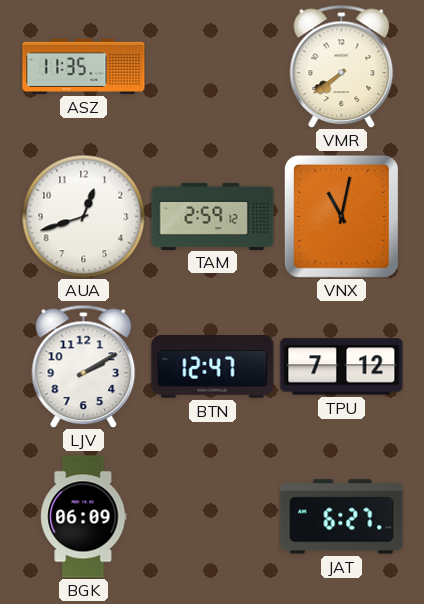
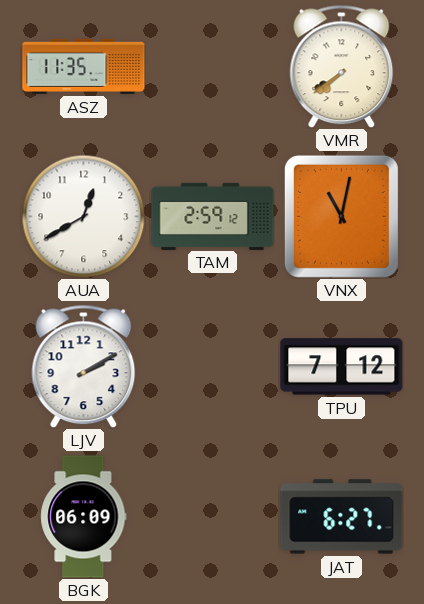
AUA: 12:42 -> 12:40
BTN: 12:47 -> none
